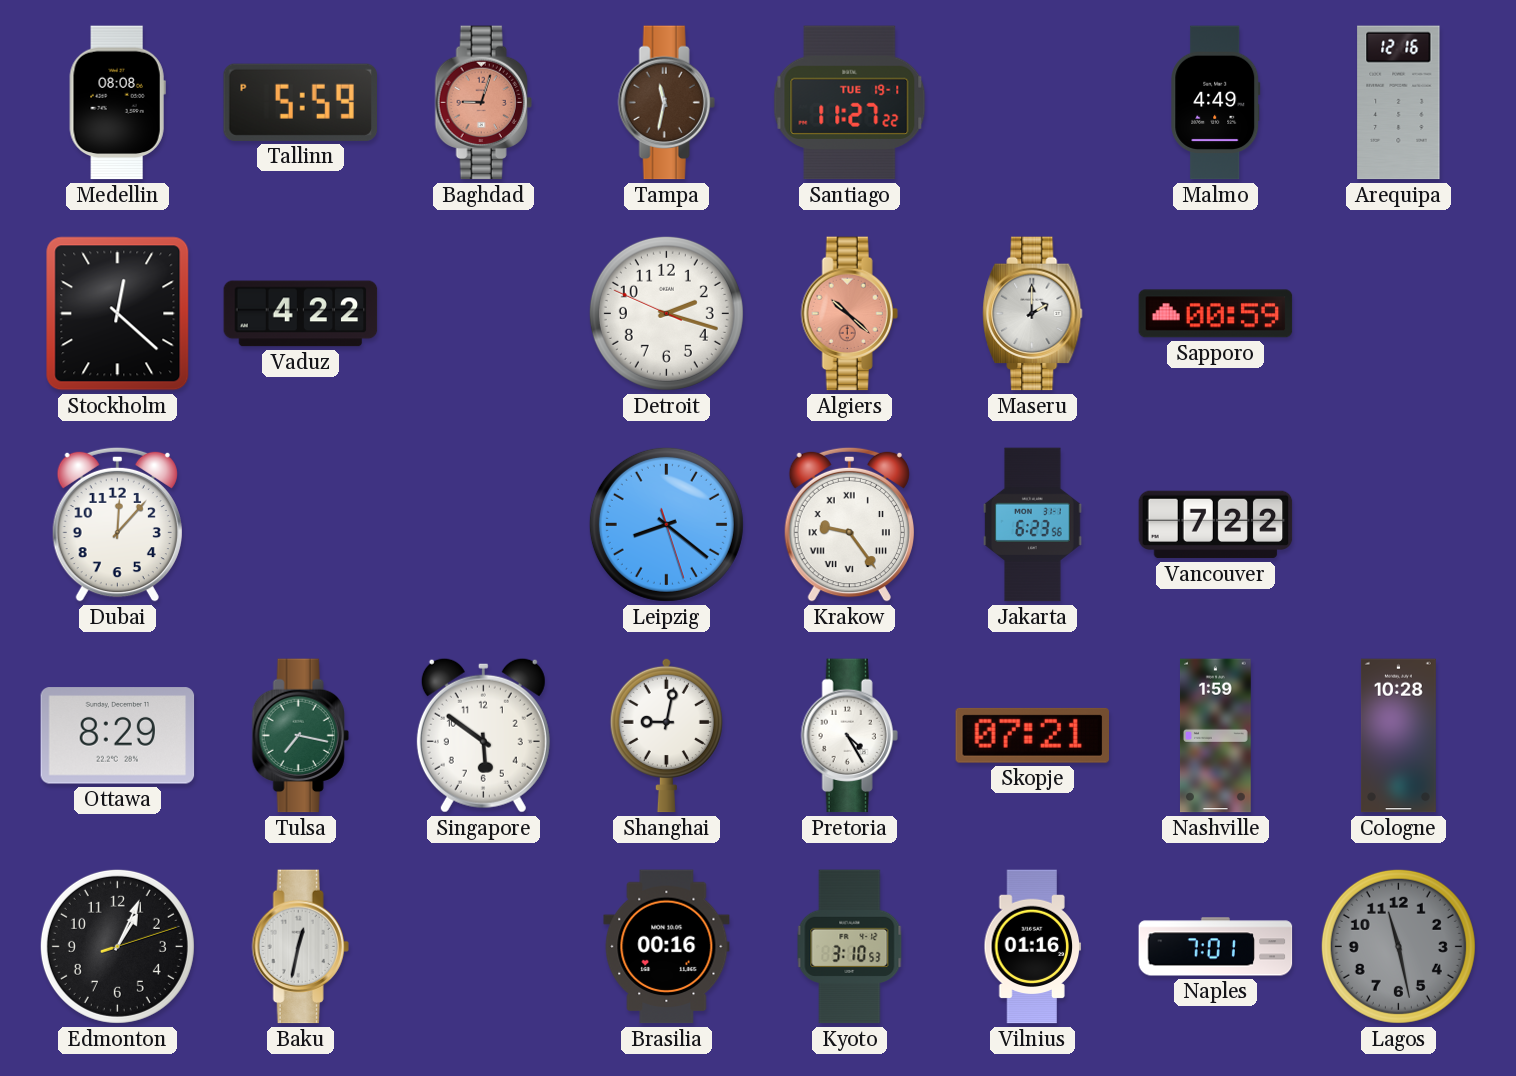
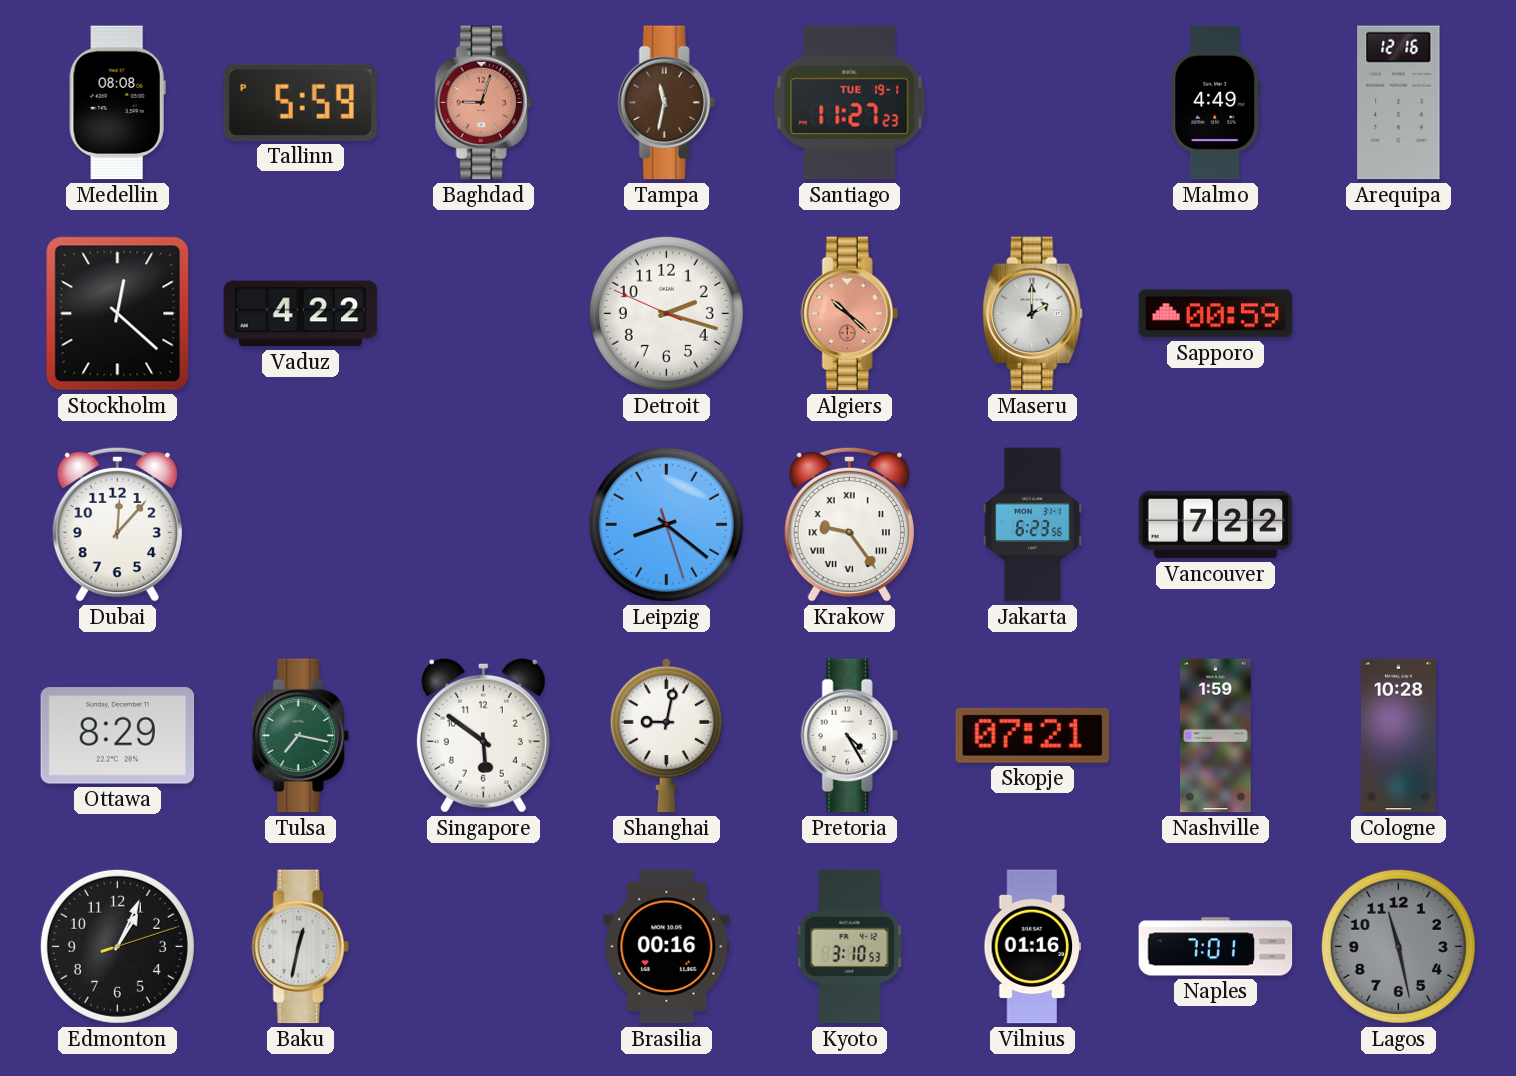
Santiago: 11:27:22 -> 11:27:23
